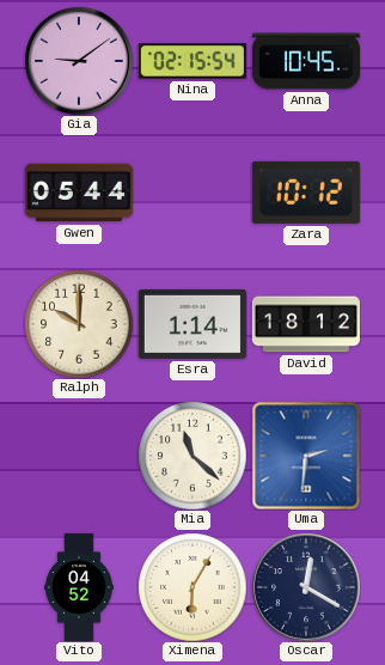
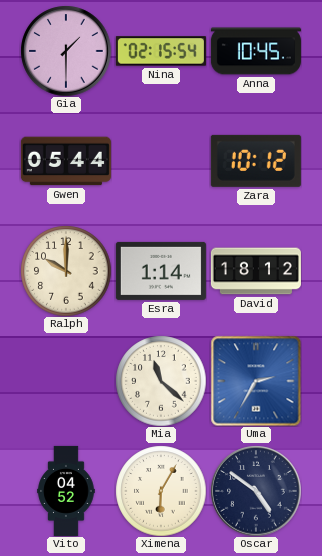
Gia: 9:09 -> 1:30
Uma: 2:31 -> 2:35
Oscar: 12:20 -> 4:51
